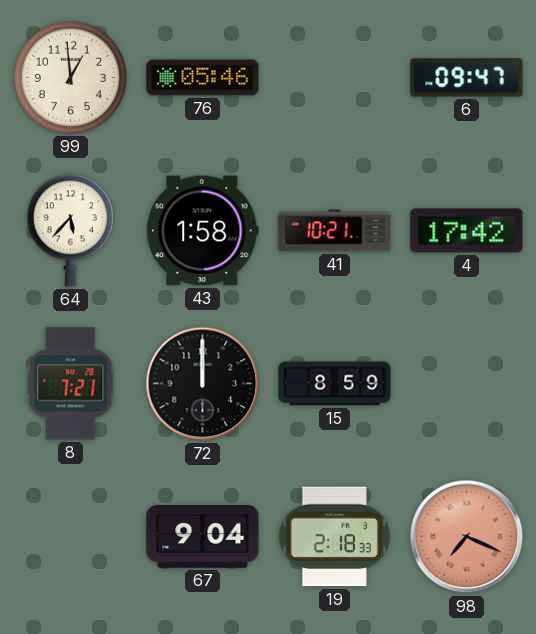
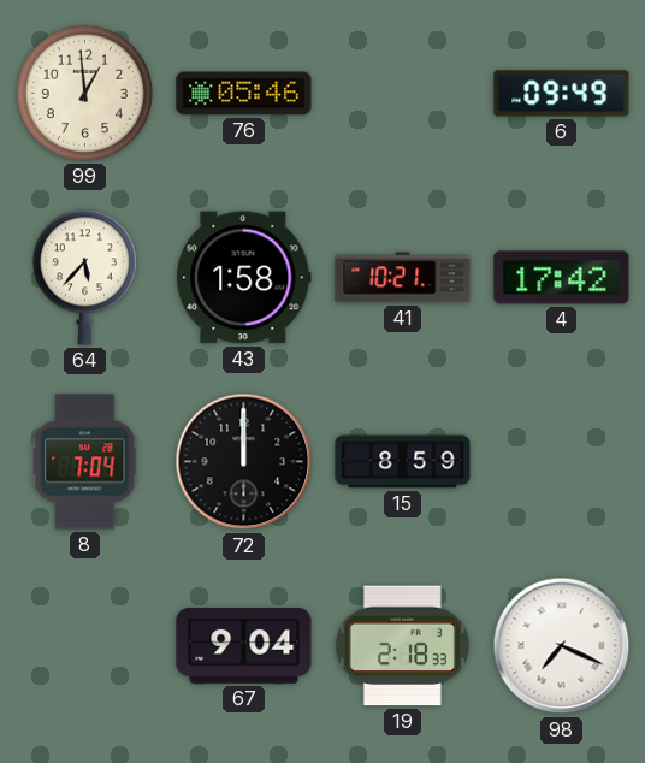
6: 09:47 -> 09:49
8: 7:21 -> 7:04
98 dial: salmon -> white
